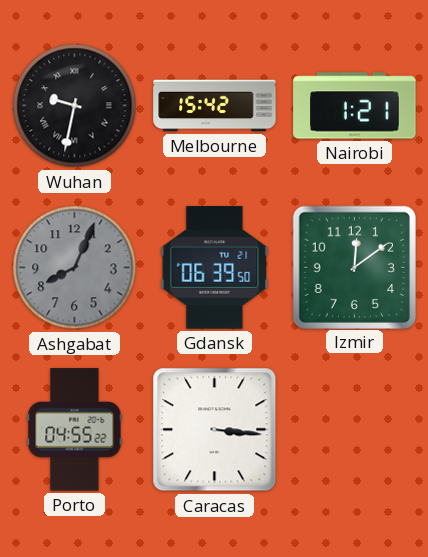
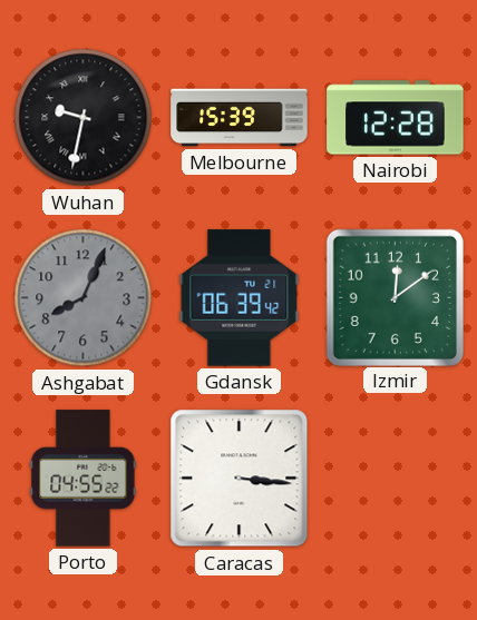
Melbourne: 15:42 -> 15:39
Nairobi: 1:21 -> 12:28
Gdansk: 06:39:50 -> 06:39:42
